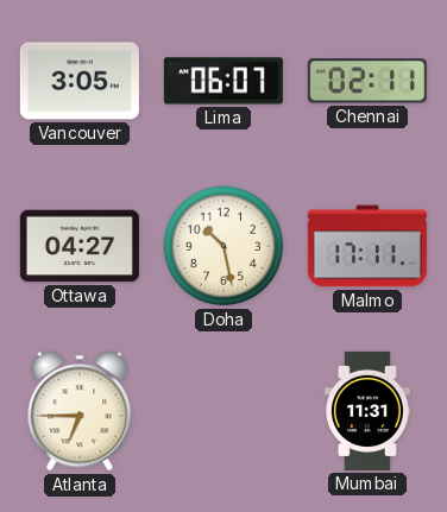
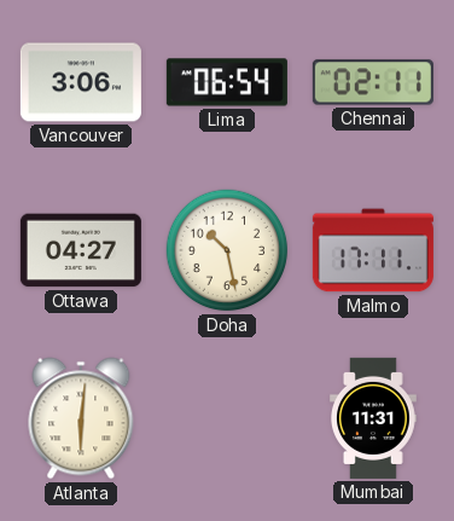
Vancouver: 3:05 -> 3:06
Lima: 06:07 -> 06:54
Atlanta: 6:45 -> 6:01
